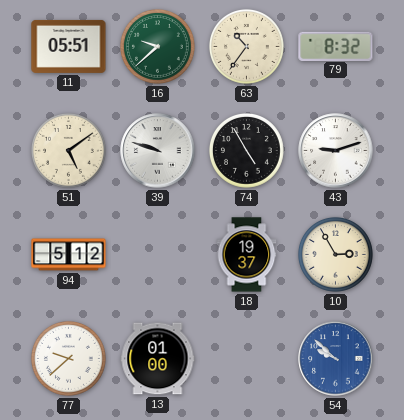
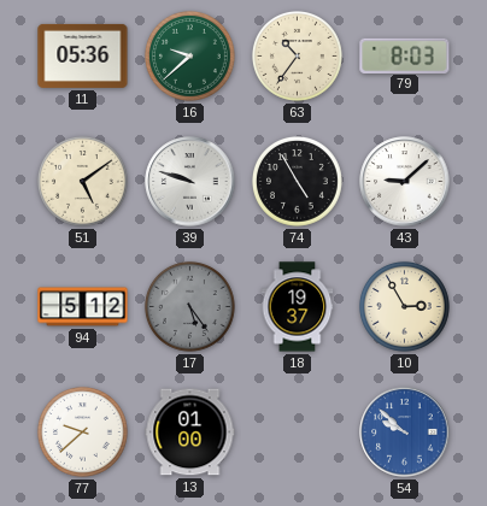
11: 05:51 -> 05:36
79: 8:32 -> 8:03
43: 9:12 -> 9:08
17: none -> 5:24
